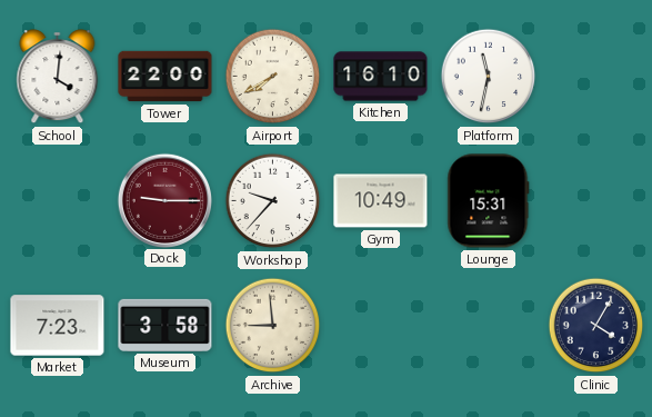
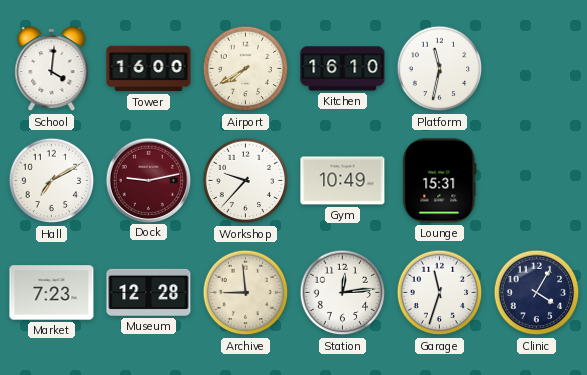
Tower: 22:00 -> 16:00
Hall: none -> 7:10
Dock: 9:15 -> 9:13
Museum: 3:58 -> 12:28
Station: none -> 12:14
Garage: none -> 11:33
